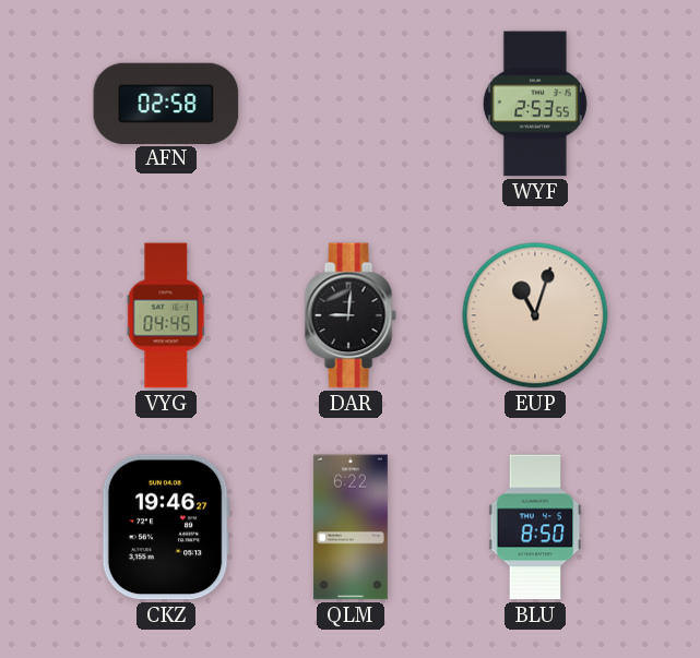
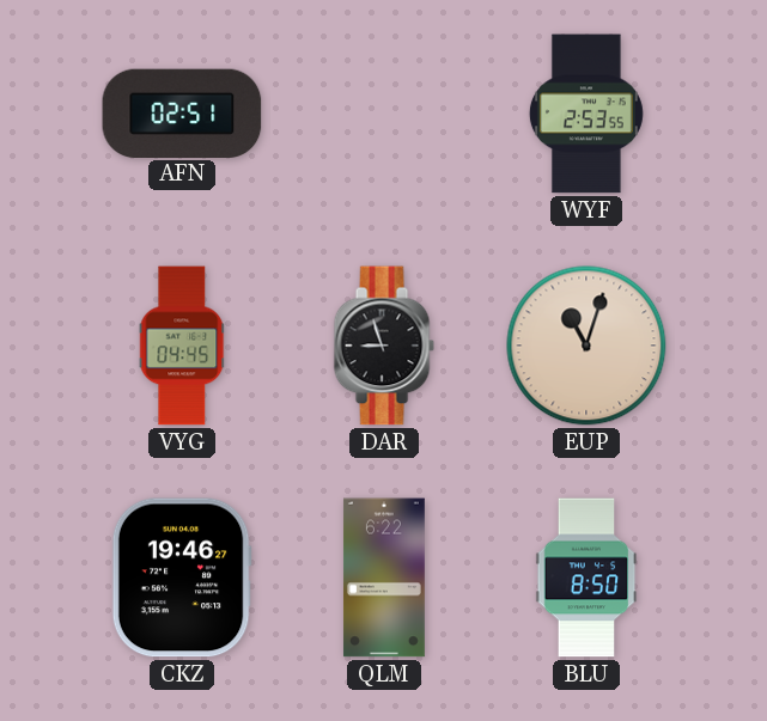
AFN: 02:58 -> 02:51
DAR: 9:01 -> 8:57
